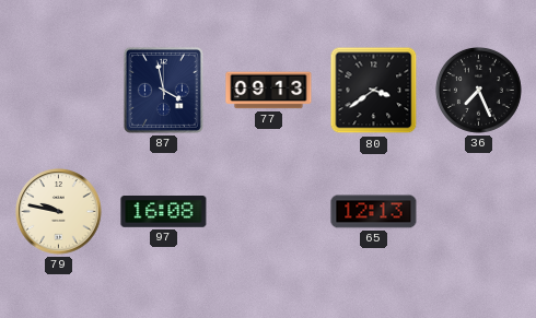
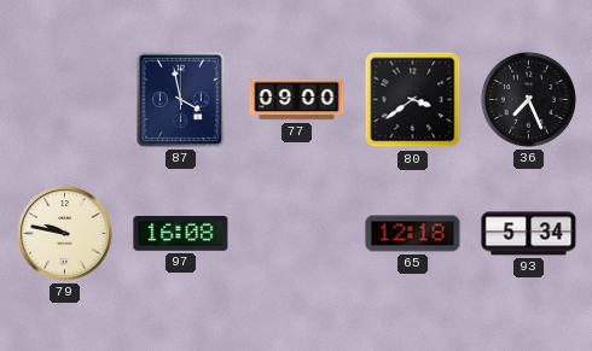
77: 09:13 -> 09:00
65: 12:13 -> 12:18
93: none -> 5:34
